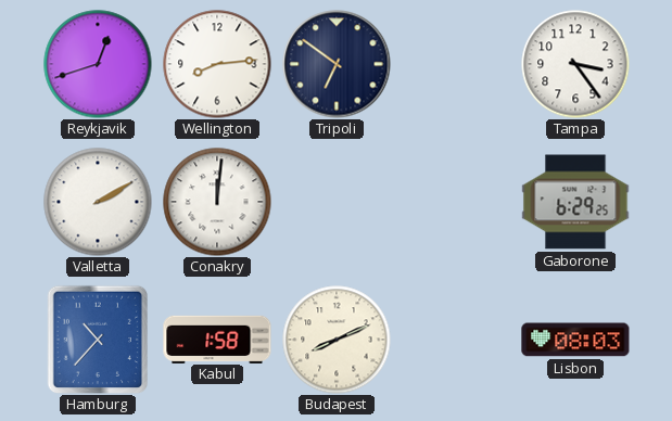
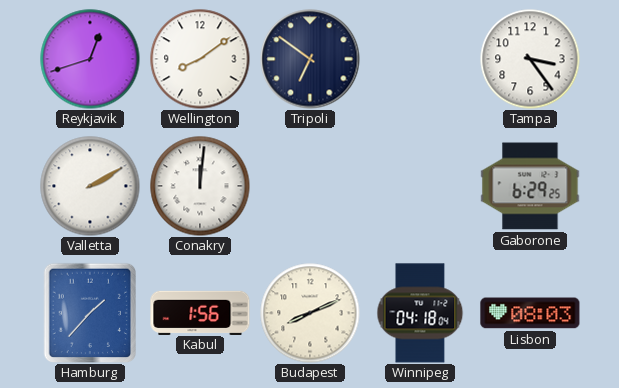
Wellington: 8:14 -> 8:09
Hamburg: 10:37 -> 1:37
Kabul: 1:58 -> 1:56
Winnipeg: none -> 04:18
